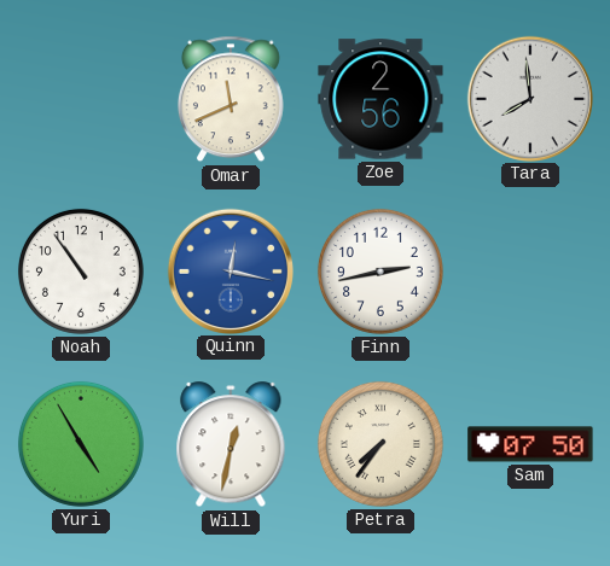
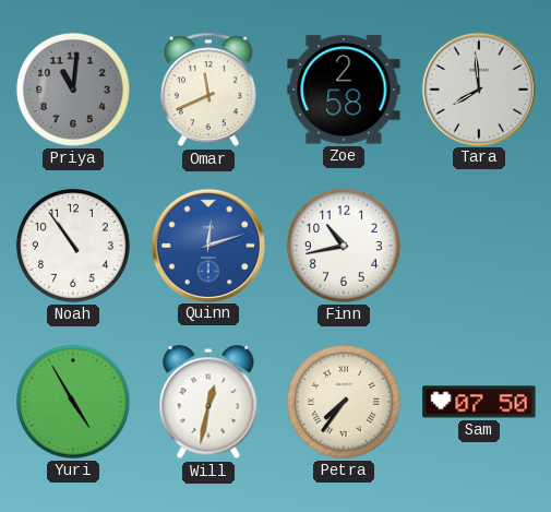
Priya: none -> 11:01
Zoe: 2:56 -> 2:58
Quinn: 12:17 -> 12:12
Finn: 2:43 -> 10:43
